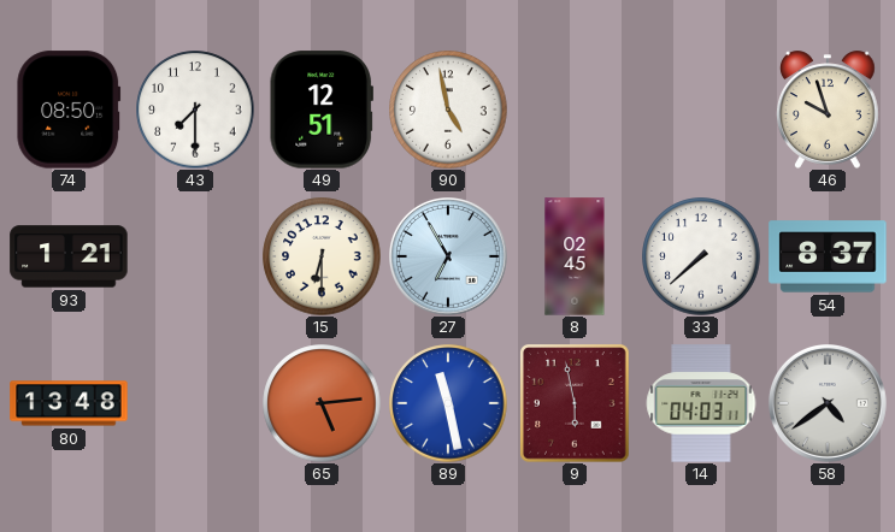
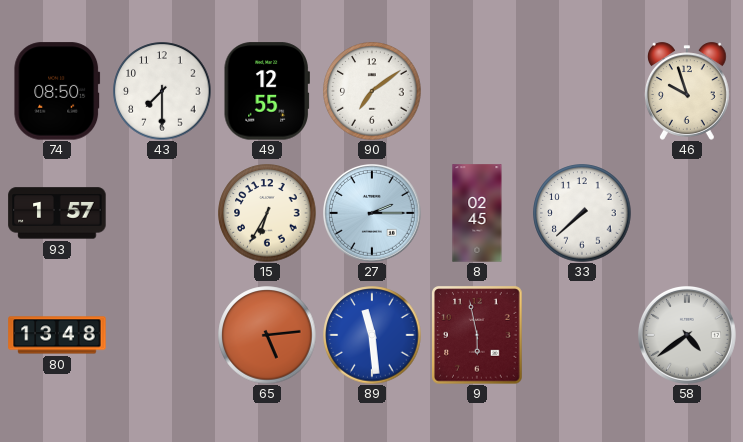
49: 12:51 -> 12:55
90: 4:58 -> 7:09
93: 1:21 -> 1:57
15: 6:30 -> 6:35
27: 6:55 -> 2:15
54: 8:37 -> none
89: 11:28 -> 11:29
14: 04:03 -> none
